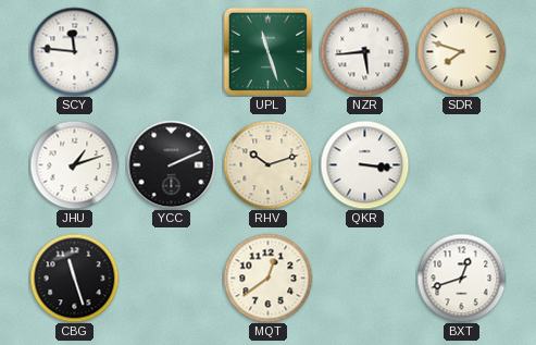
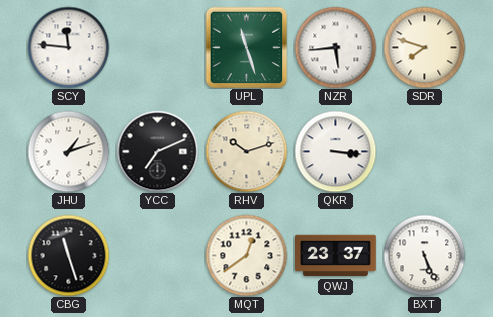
YCC: 2:11 -> 7:11
QWJ: none -> 23:37
BXT: 12:42 -> 5:26
